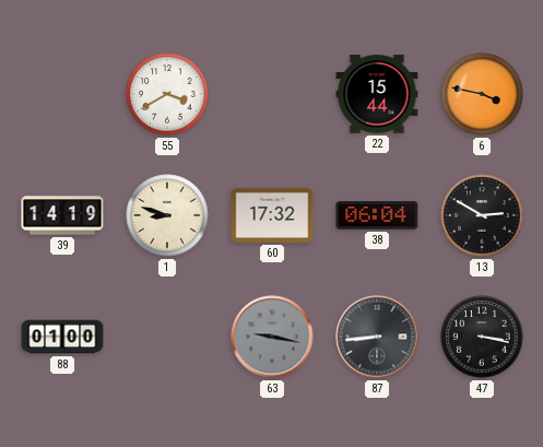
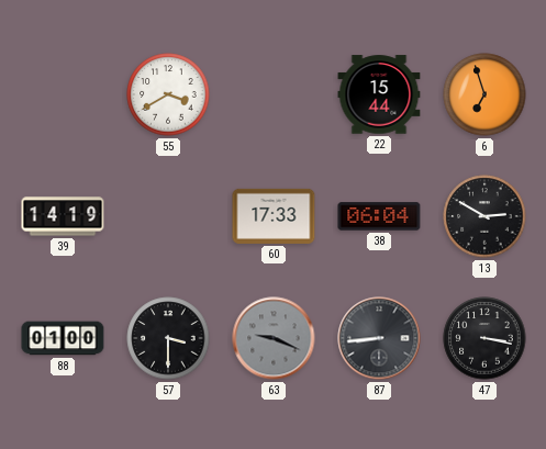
6: 3:47 -> 6:57
1: 8:48 -> none
60: 17:32 -> 17:33
57: none -> 3:30
63: 9:17 -> 9:19
